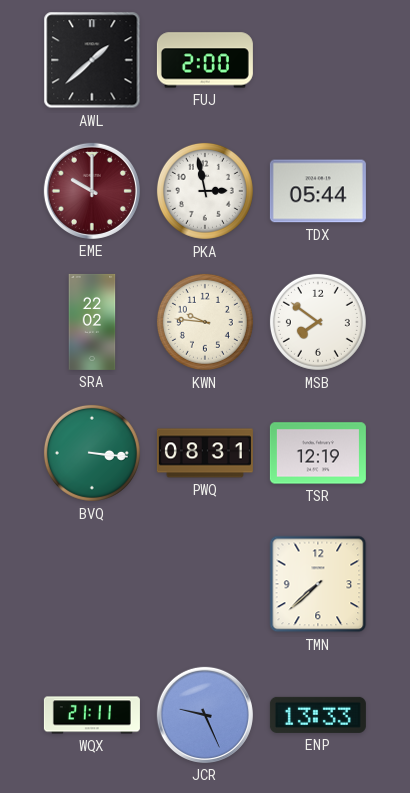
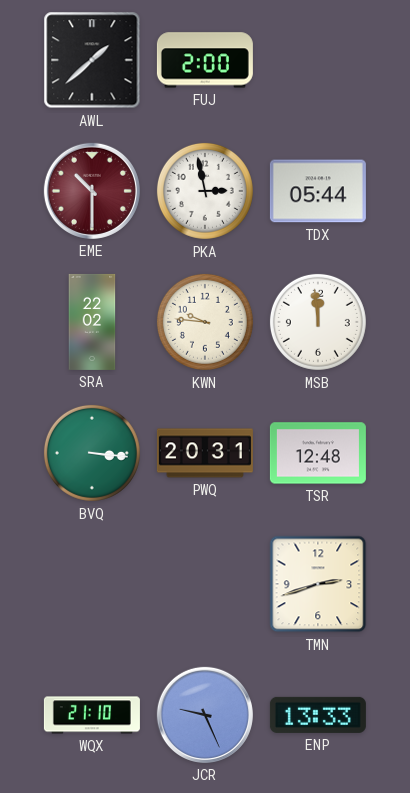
EME: 10:00 -> 10:30
MSB: 7:51 -> 11:59
PWQ: 08:31 -> 20:31
TSR: 12:19 -> 12:48
TMN: 7:38 -> 2:42
WQX: 21:11 -> 21:10
